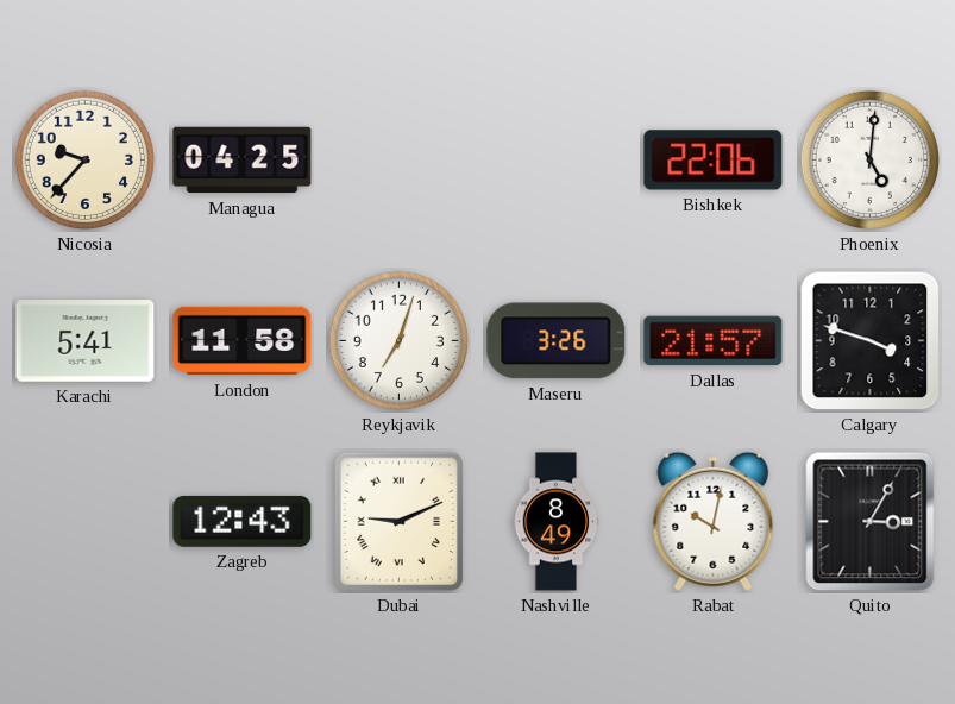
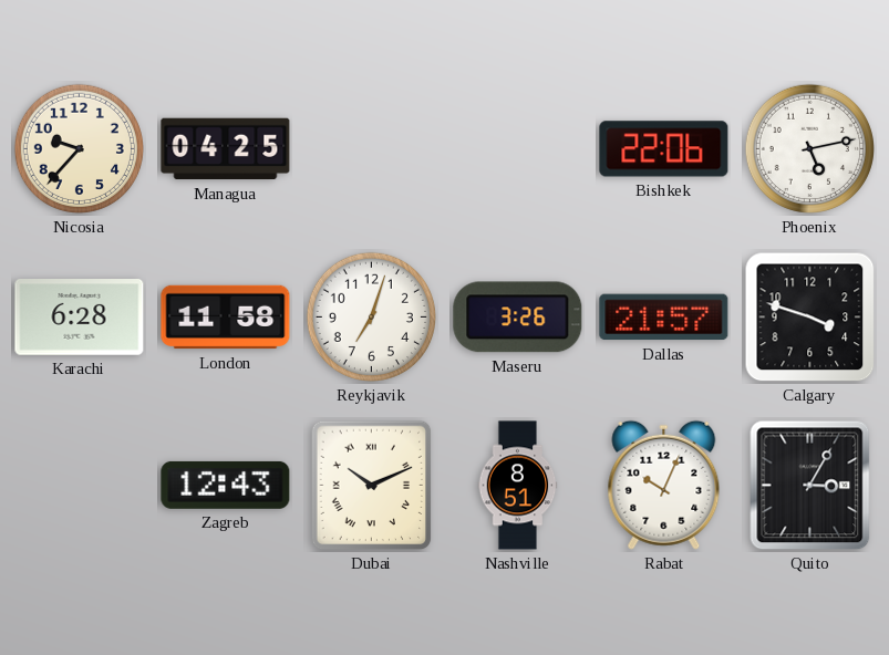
Phoenix: 5:01 -> 5:13
Karachi: 5:41 -> 6:28
Dubai: 9:11 -> 10:11
Nashville: 8:49 -> 8:51
Rabat: 10:02 -> 10:04
